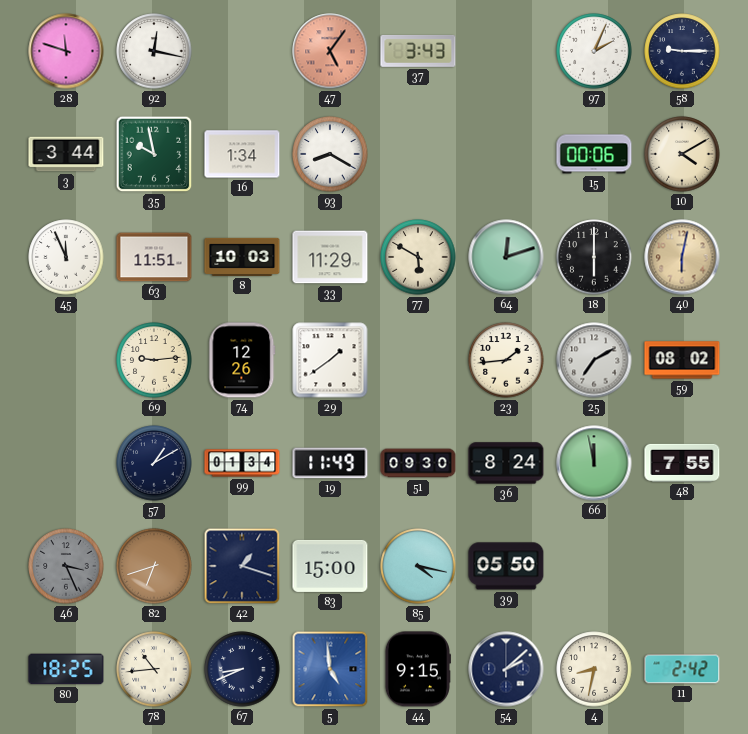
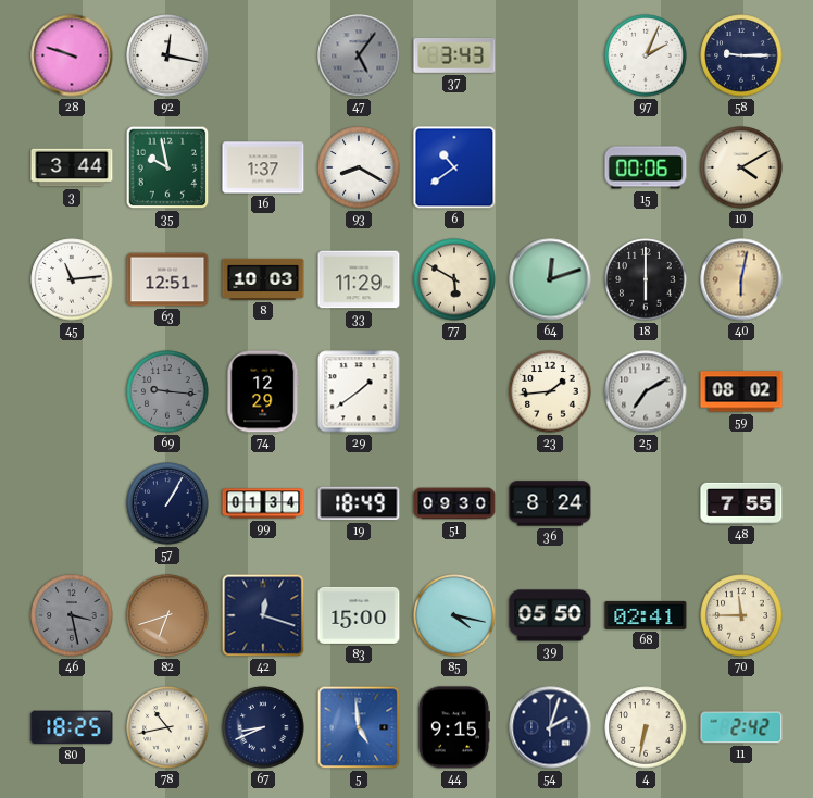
28: 11:48 -> 9:48
47 dial: salmon -> grey
16: 1:34 -> 1:37
6: none -> 10:39
45: 11:56 -> 11:14
63: 11:51 -> 12:51
69: 9:14 -> 9:16
69 dial: cream -> grey
74: 12:26 -> 12:29
57: 1:10 -> 1:05
19: 11:49 -> 18:49
66: 11:58 -> none
46: 3:26 -> 3:28
42: 1:18 -> 12:18
68: none -> 02:41
70: none -> 11:45
78: 10:44 -> 10:43
54: 2:08 -> 2:03
4: 8:32 -> 6:32
